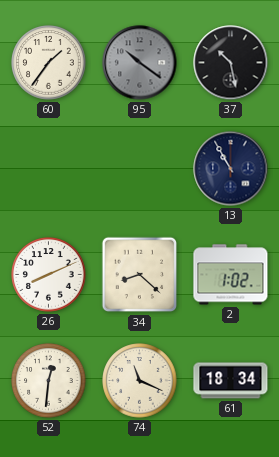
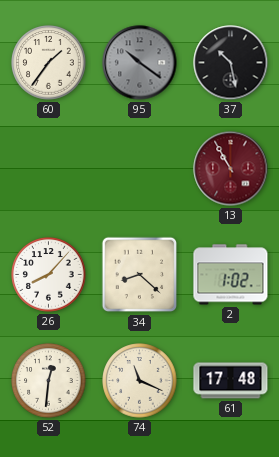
13 dial: navy -> burgundy
26: 8:11 -> 8:07
61: 18:34 -> 17:48
